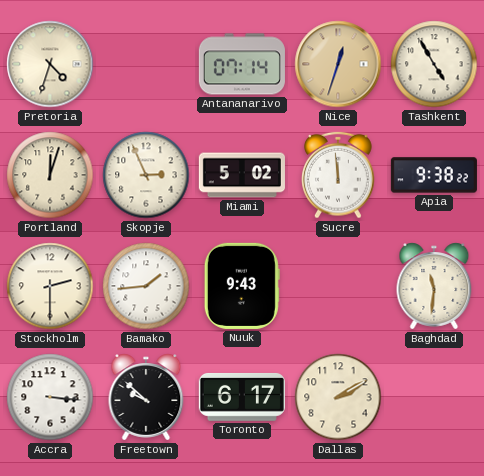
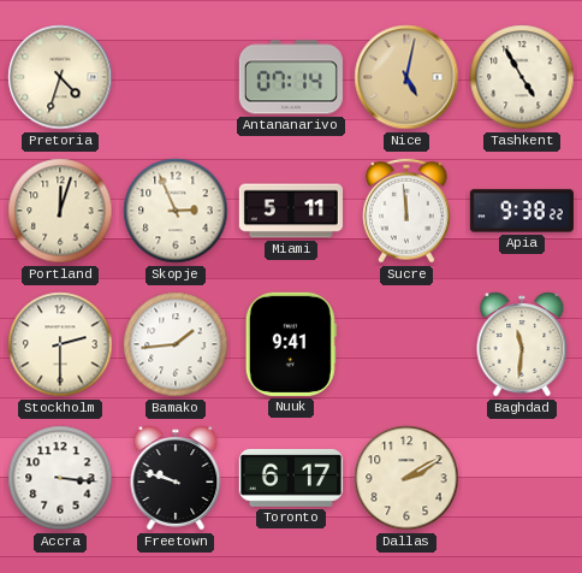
Nice: 12:33 -> 5:02
Miami: 5:02 -> 5:11
Nuuk: 9:43 -> 9:41
Freetown: 9:52 -> 9:48
